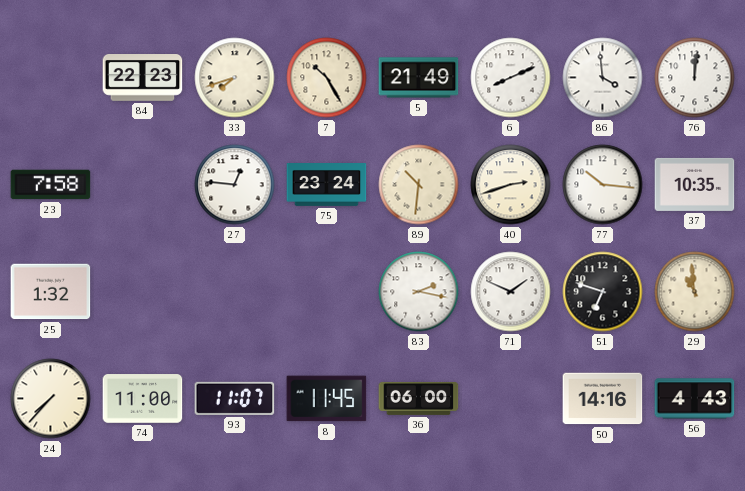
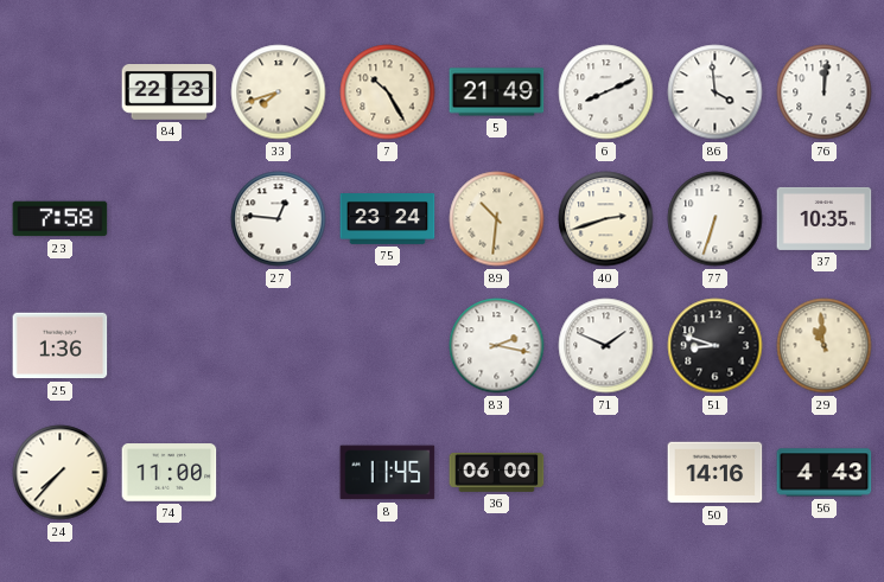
77: 10:16 -> 6:33
25: 1:32 -> 1:36
51: 6:48 -> 8:48
93: 11:07 -> none
